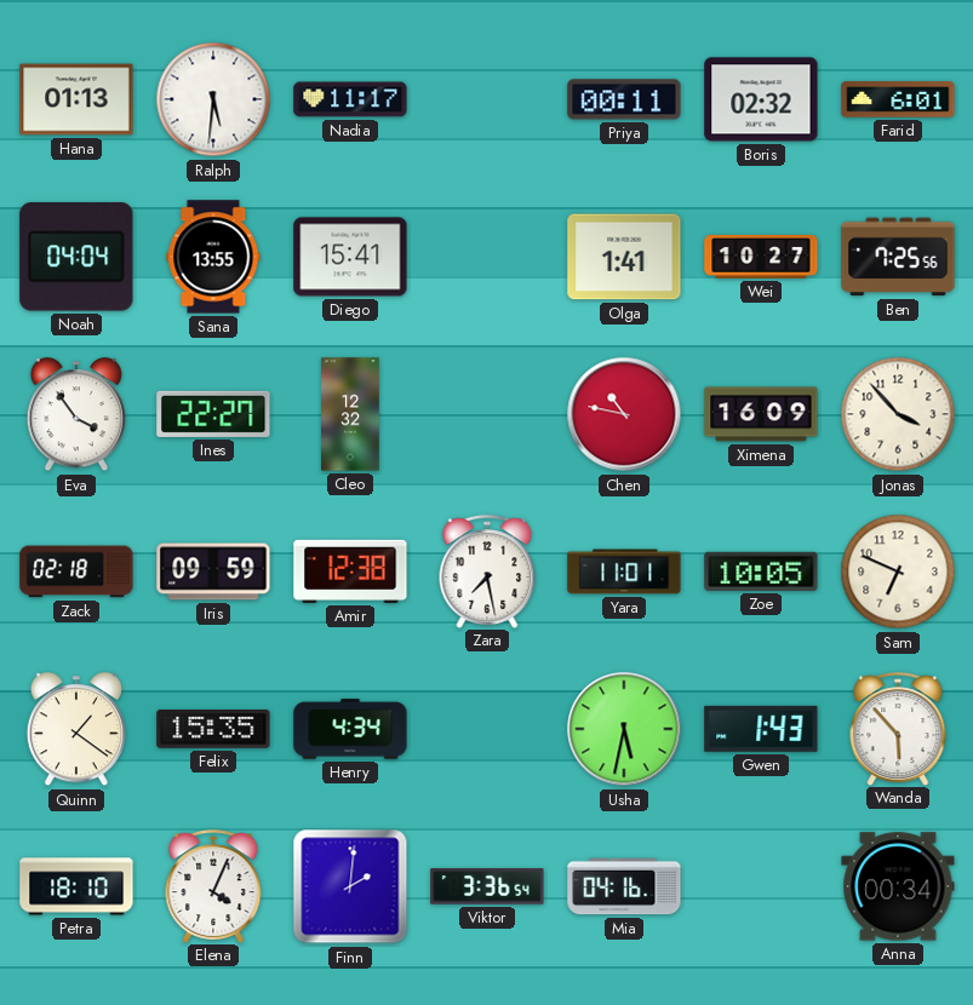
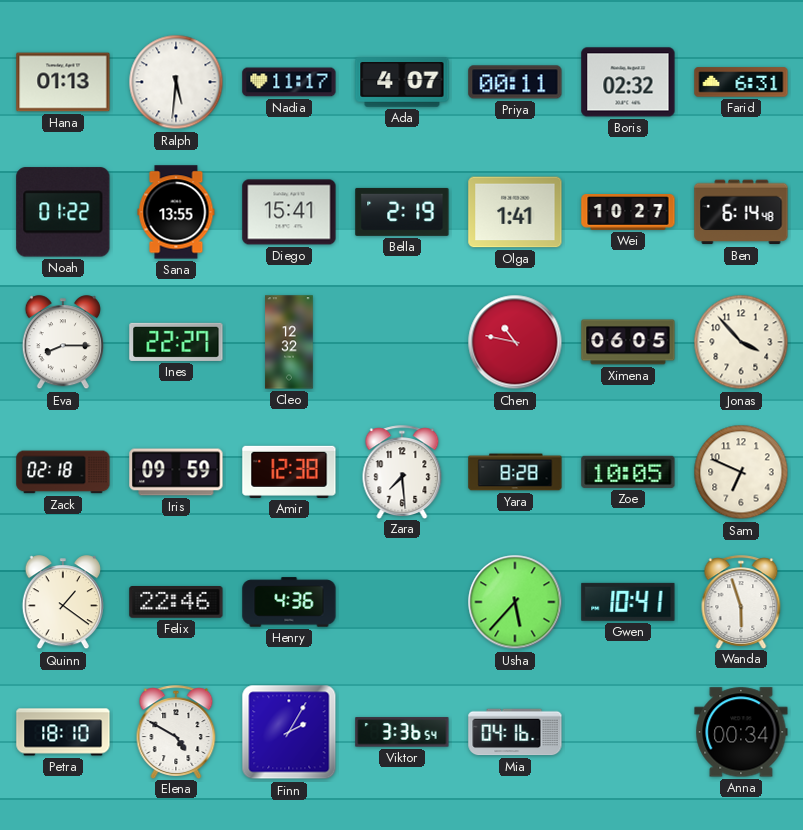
Ada: none -> 4:07
Farid: 6:01 -> 6:31
Noah: 04:04 -> 01:22
Bella: none -> 2:19
Ben: 7:25 -> 6:14
Eva: 3:54 -> 8:15
Ximena: 16:09 -> 06:05
Zara: 7:28 -> 7:29
Yara: 11:01 -> 8:28
Felix: 15:35 -> 22:46
Henry: 4:34 -> 4:36
Usha: 5:32 -> 5:37
Gwen: 1:43 -> 10:41
Wanda: 5:53 -> 5:57
Elena: 4:04 -> 4:50
Finn: 2:01 -> 2:05
